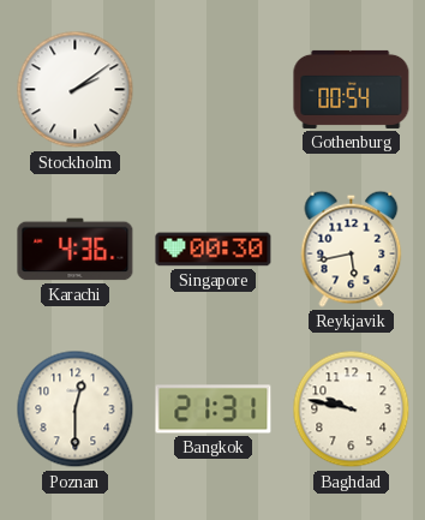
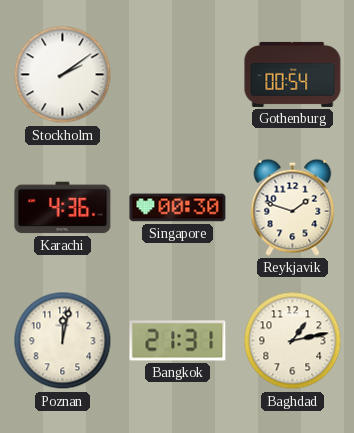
Reykjavik: 5:43 -> 1:48
Poznan: 12:30 -> 12:02
Baghdad: 9:47 -> 1:13
